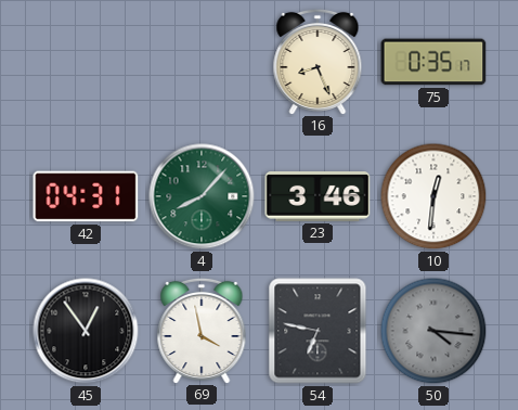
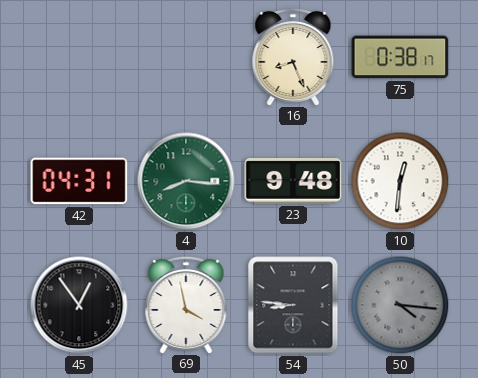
75: 0:35 -> 0:38
4: 8:07 -> 8:16
23: 3:46 -> 9:48
54: 6:47 -> 8:46
